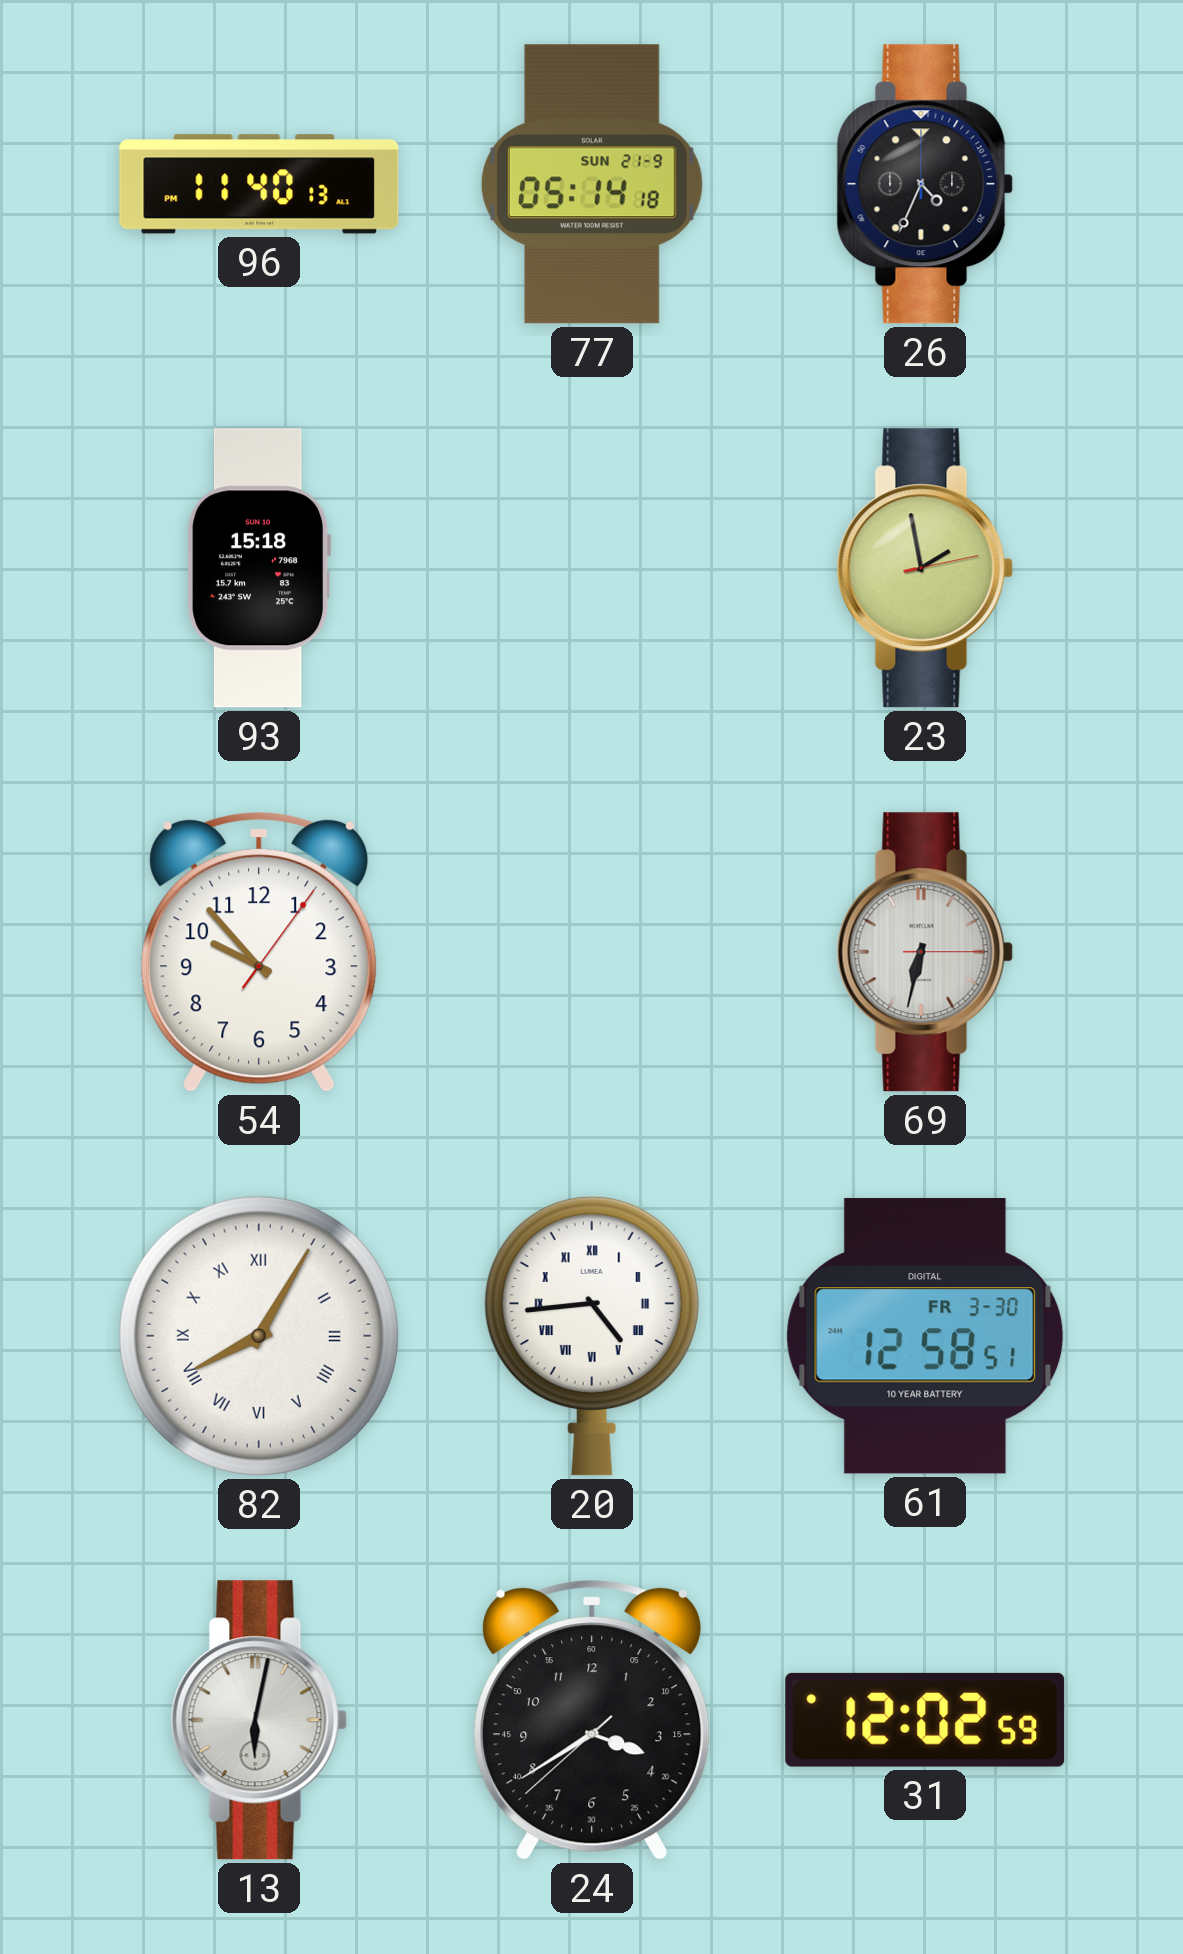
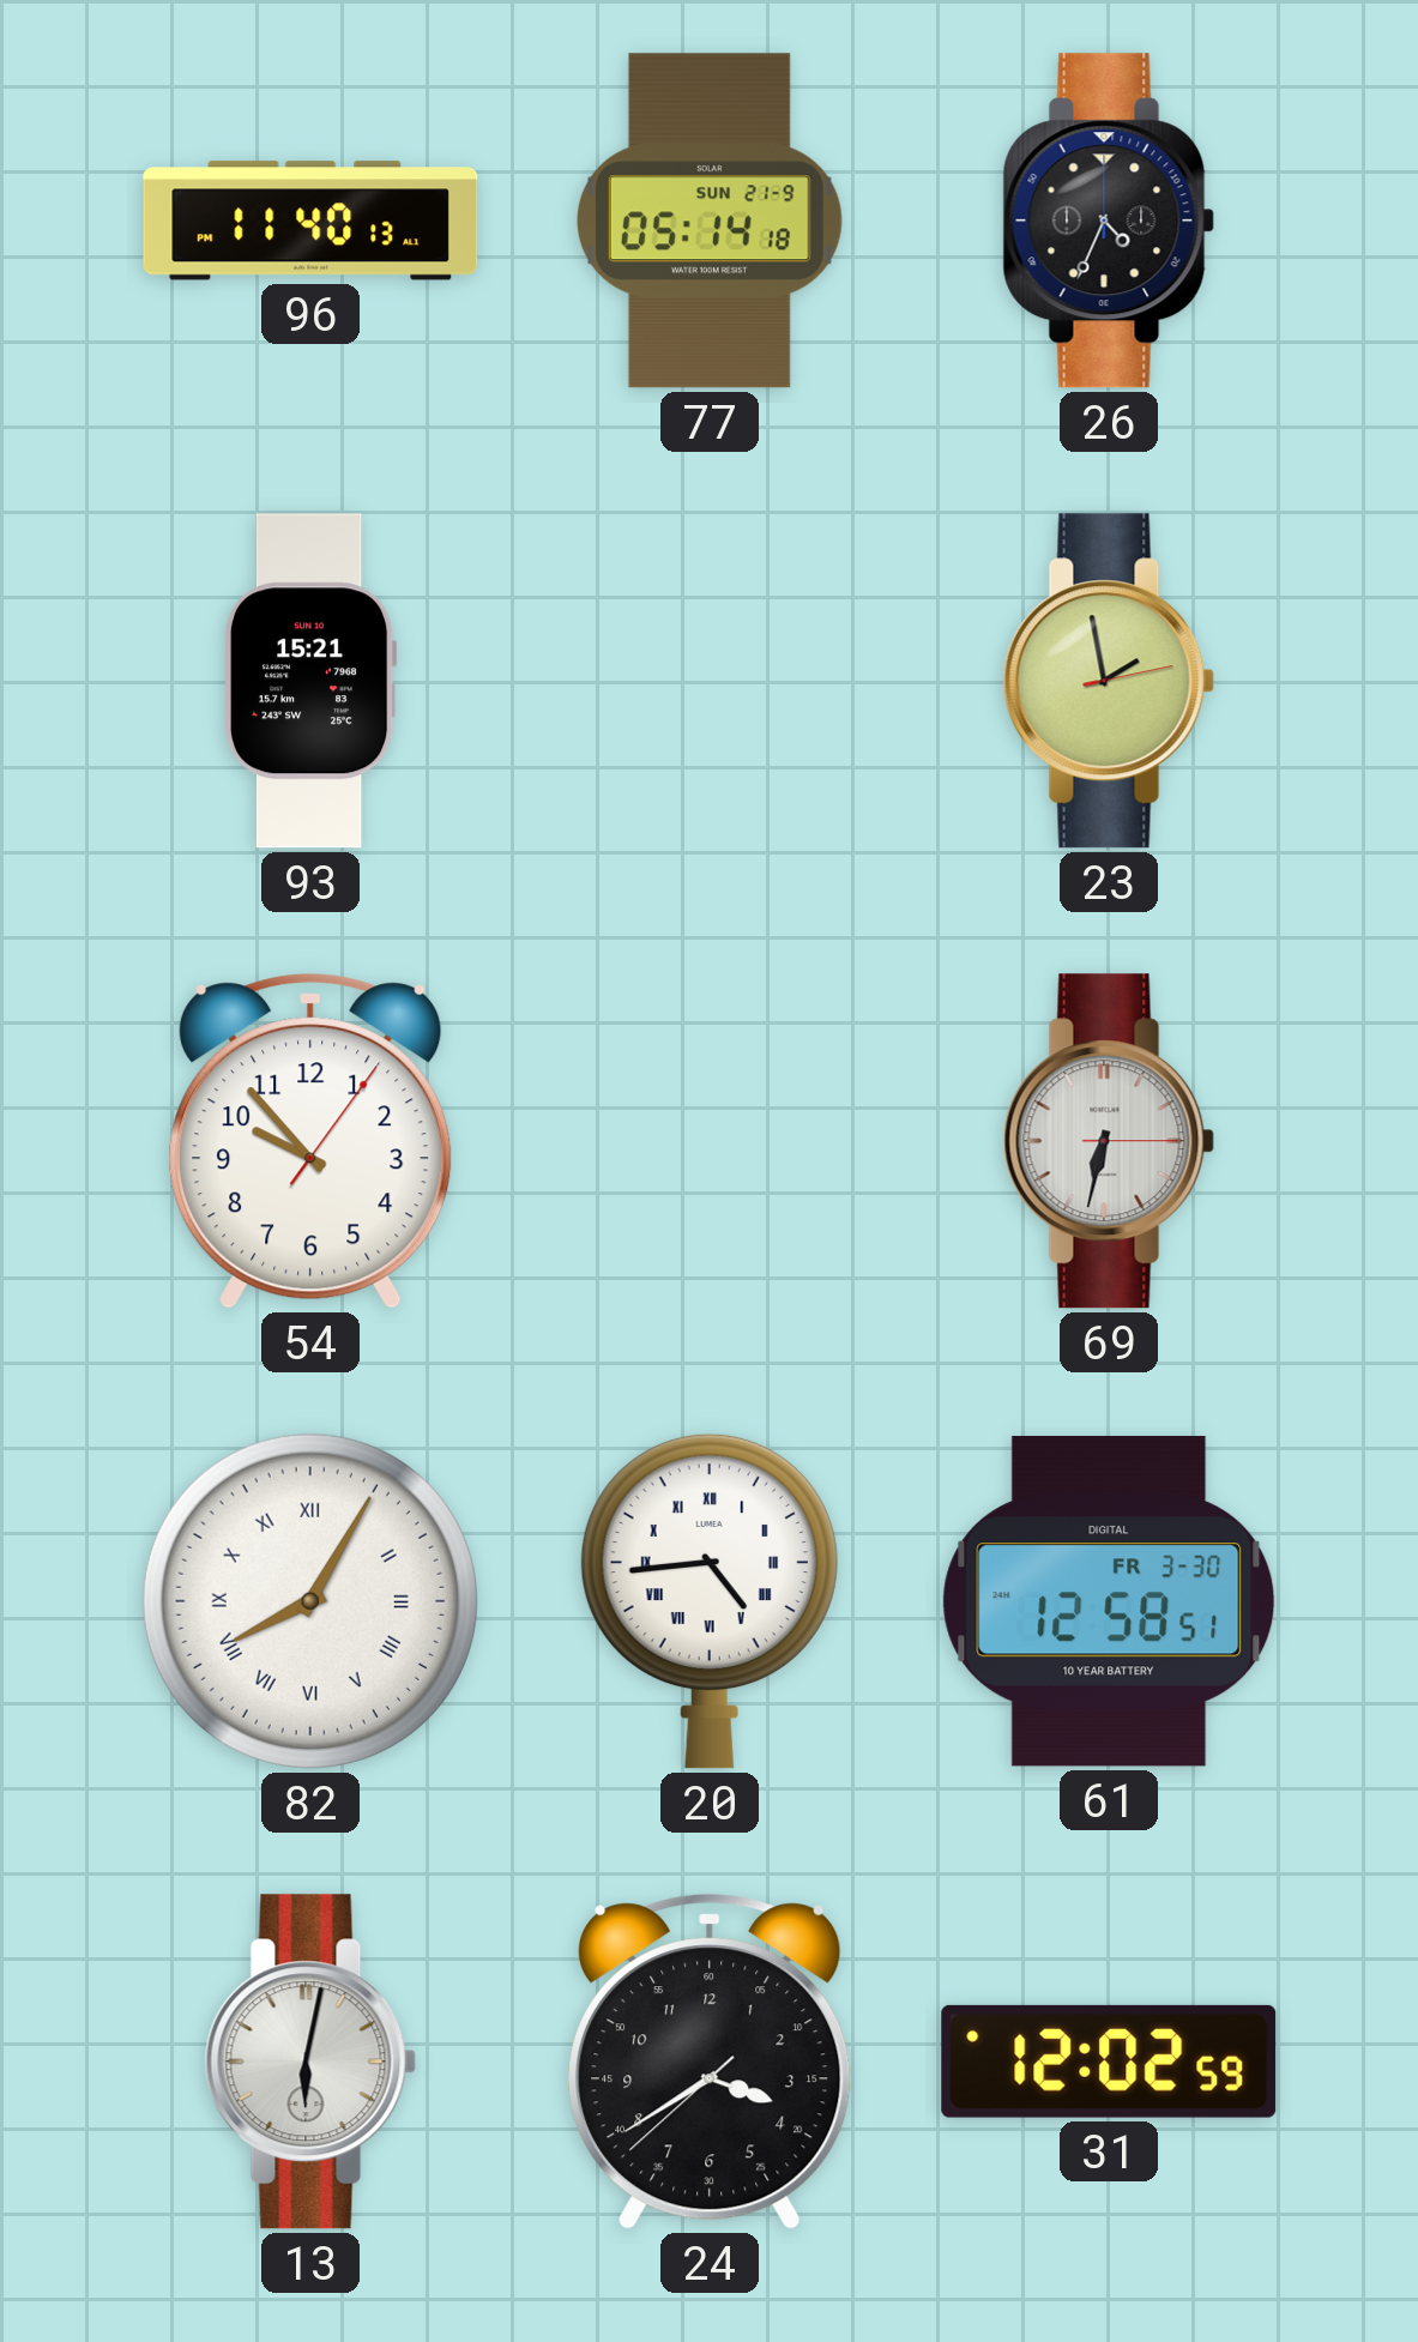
93: 15:18 -> 15:21
